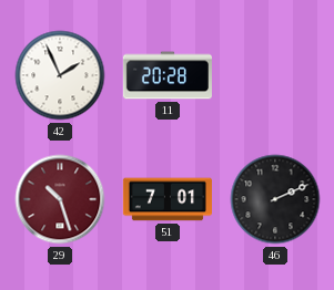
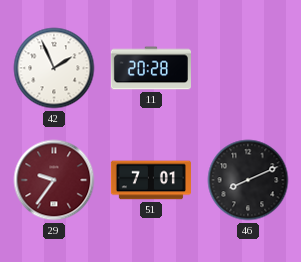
29: 10:27 -> 9:36
46: 2:11 -> 8:11
